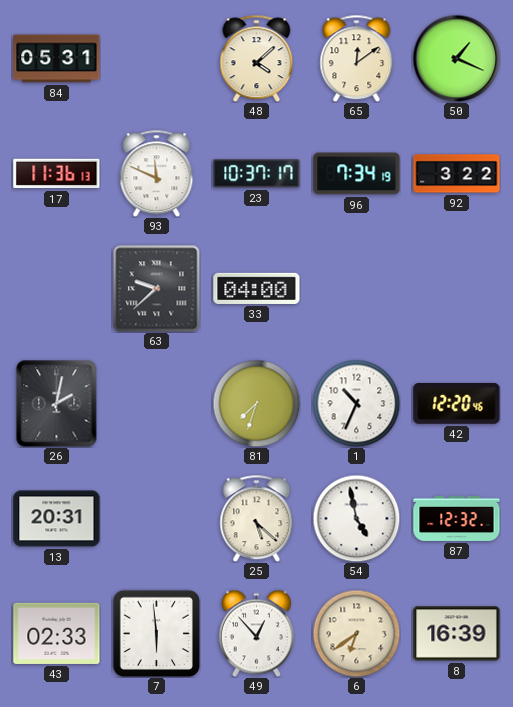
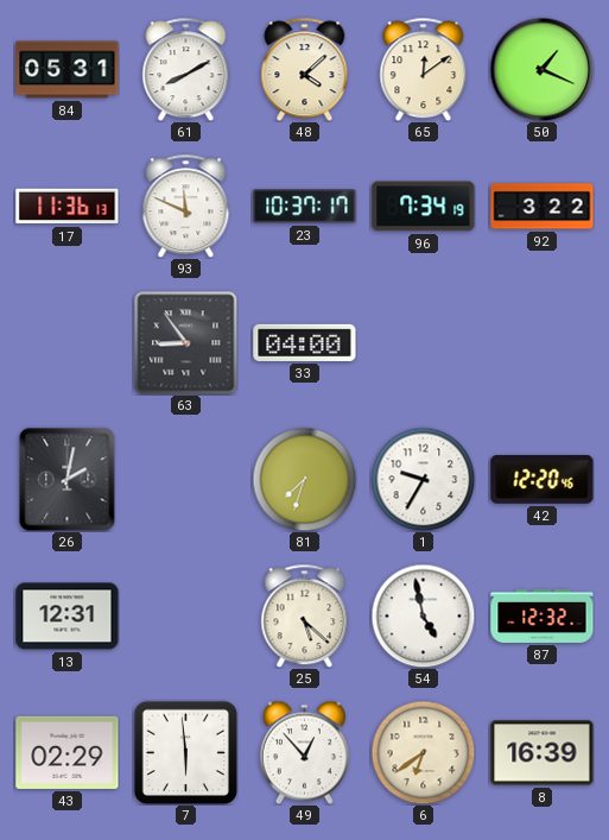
61: none -> 8:10
63: 9:38 -> 8:54
1: 10:34 -> 9:35
13: 20:31 -> 12:31
43: 02:33 -> 02:29
